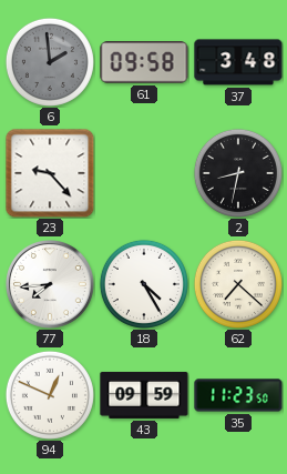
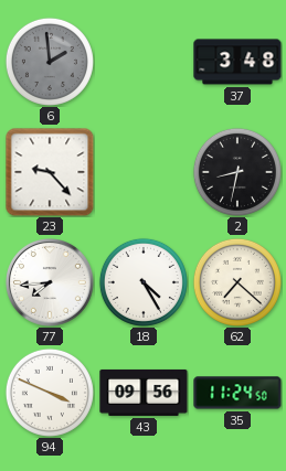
61: 09:58 -> none
94: 12:49 -> 3:49
43: 09:59 -> 09:56
35: 11:23 -> 11:24
